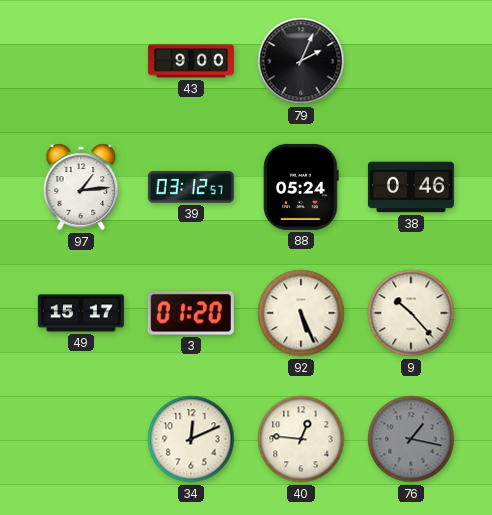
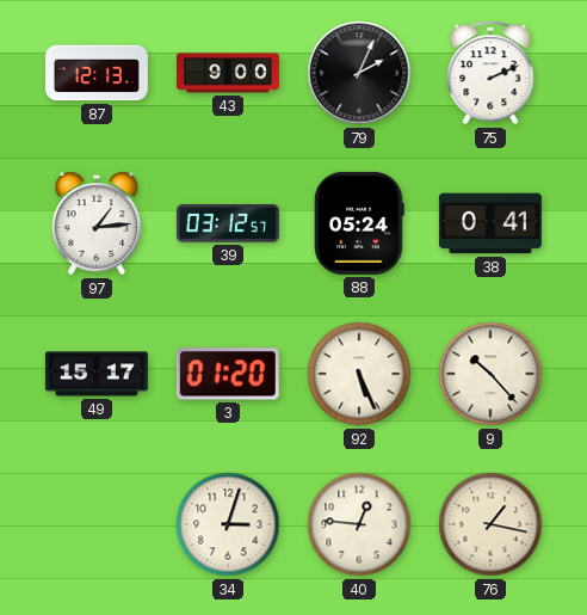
87: none -> 12:13
75: none -> 2:11
38: 0:46 -> 0:41
34: 12:11 -> 3:03
76 dial: grey -> cream
